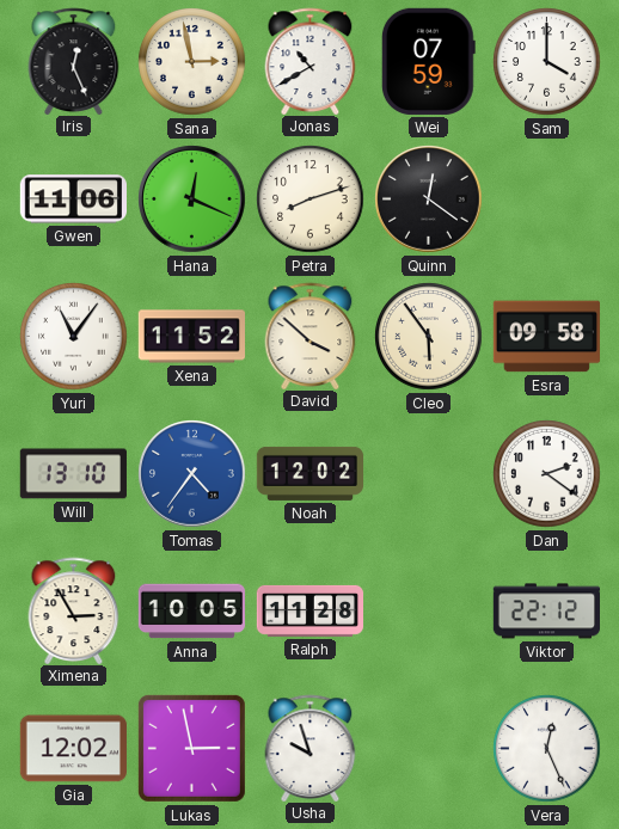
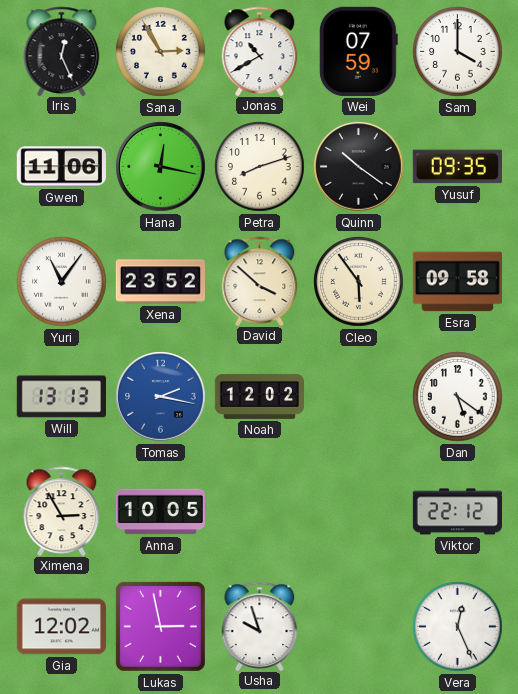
Sana: 2:58 -> 2:55
Hana: 12:19 -> 12:17
Quinn: 12:21 -> 10:21
Yusuf: none -> 09:35
Xena: 11:52 -> 23:52
Will: 13:10 -> 13:13
Tomas: 4:36 -> 2:17
Dan: 2:21 -> 5:21
Ralph: 11:28 -> none
